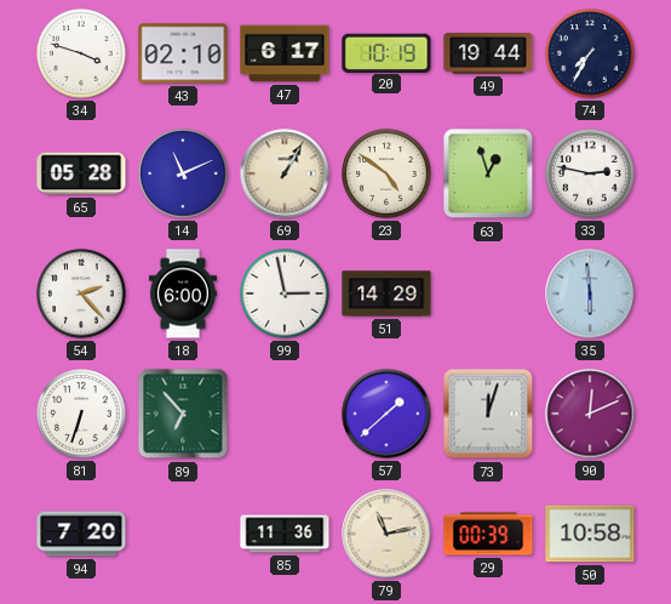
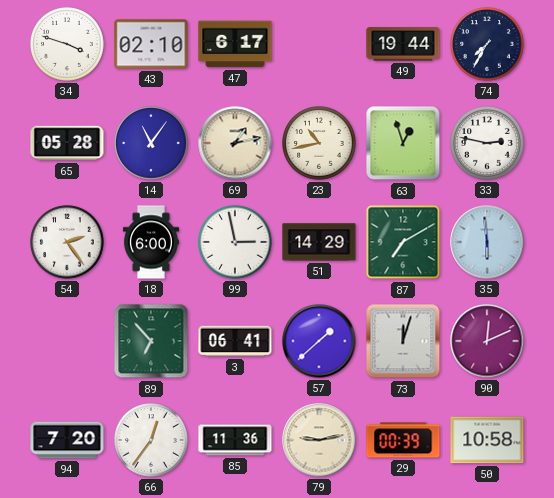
20: 10:19 -> none
14: 11:11 -> 11:06
69: 1:05 -> 1:13
23: 4:51 -> 10:43
54: 2:23 -> 2:24
87: none -> 7:10
81: 6:33 -> none
3: none -> 06:41
66: none -> 12:36
79: 11:13 -> 9:13
